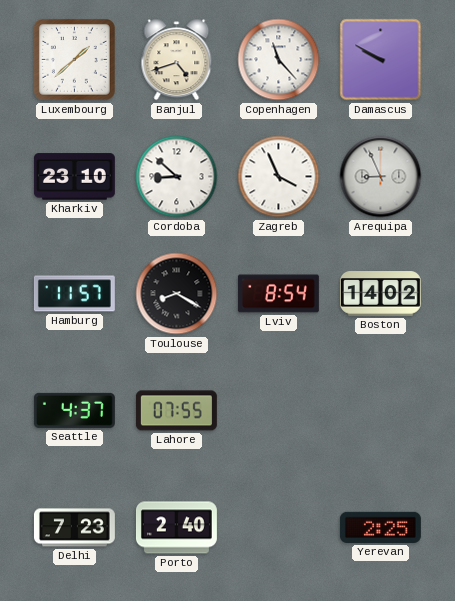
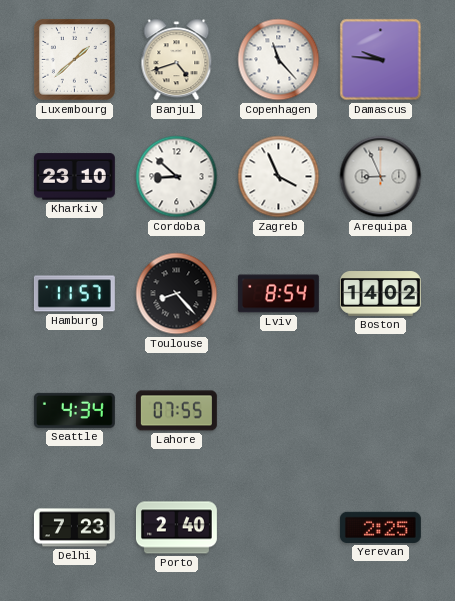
Damascus: 9:50 -> 9:46
Toulouse: 8:20 -> 8:23
Seattle: 4:37 -> 4:34
